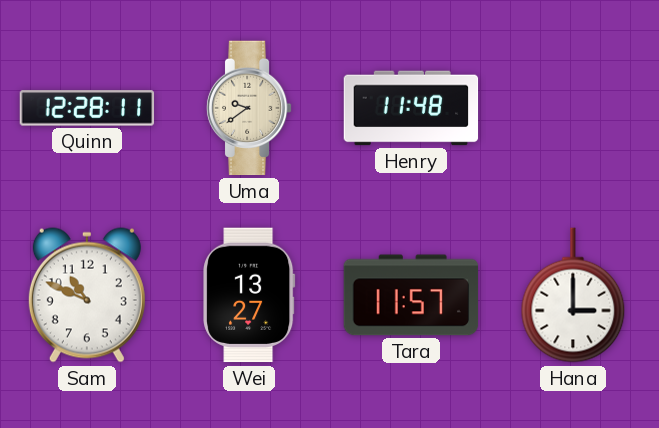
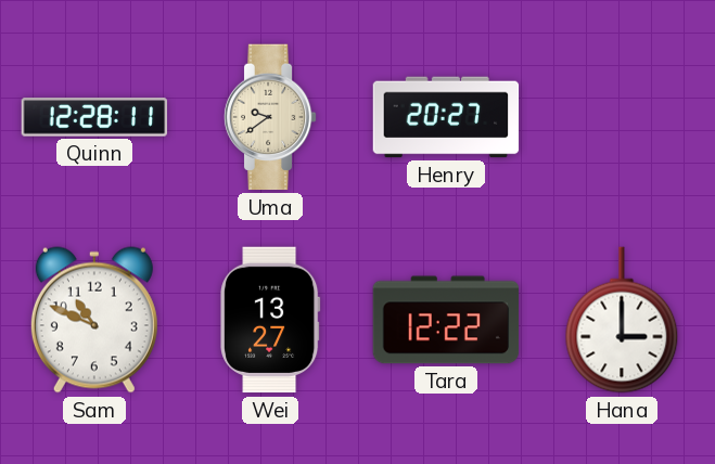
Henry: 11:48 -> 20:27
Tara: 11:57 -> 12:22
